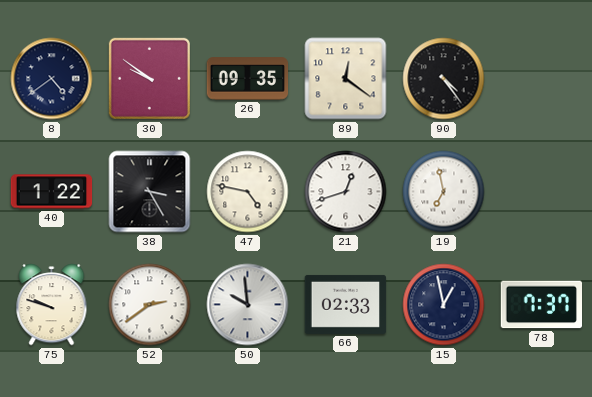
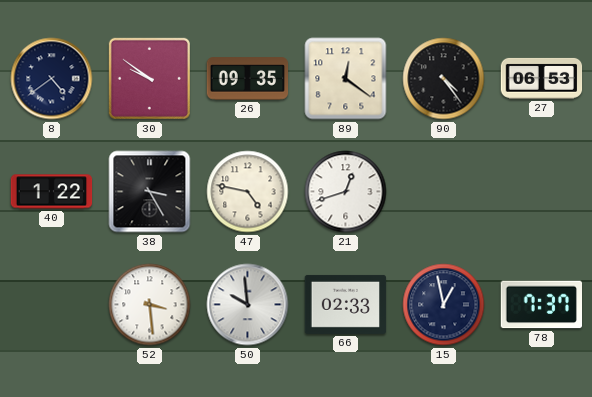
27: none -> 06:53
19: 6:58 -> none
75: 9:48 -> none
52: 2:39 -> 3:29
